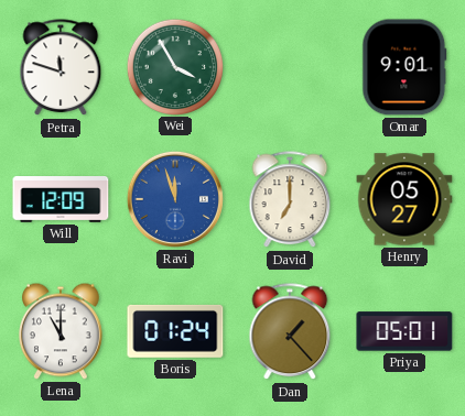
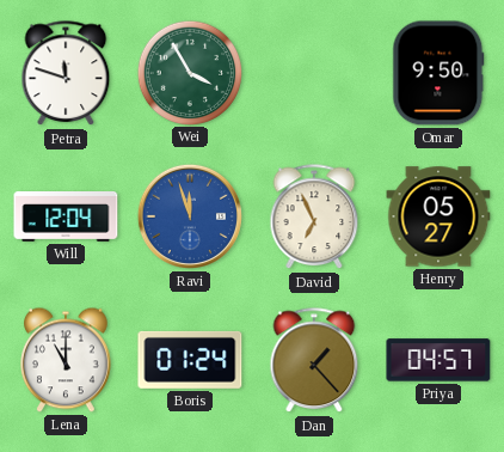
Omar: 9:01 -> 9:50
Will: 12:09 -> 12:04
David: 7:00 -> 6:56
Priya: 05:01 -> 04:57
